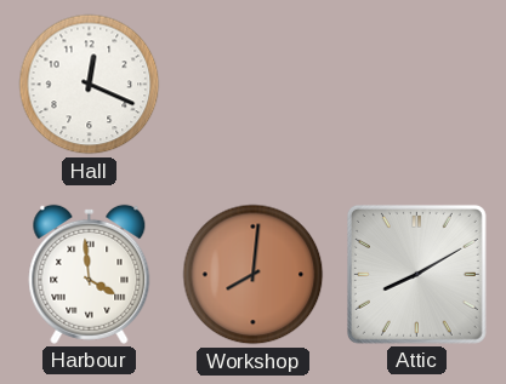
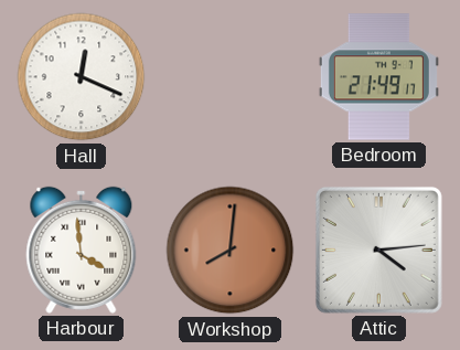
Bedroom: none -> 21:49
Attic: 8:10 -> 4:14
